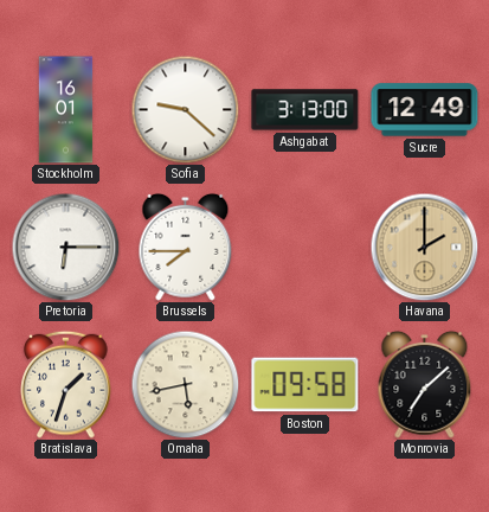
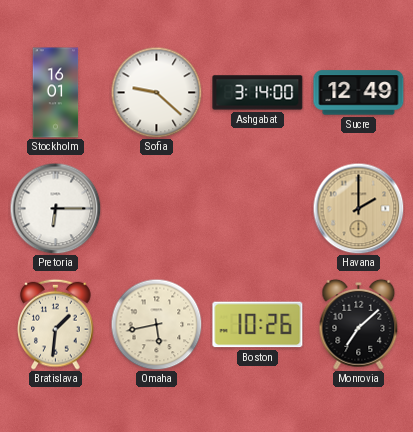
Ashgabat: 3:13 -> 3:14
Brussels: 7:45 -> none
Bratislava: 1:33 -> 1:31
Boston: 09:58 -> 10:26
